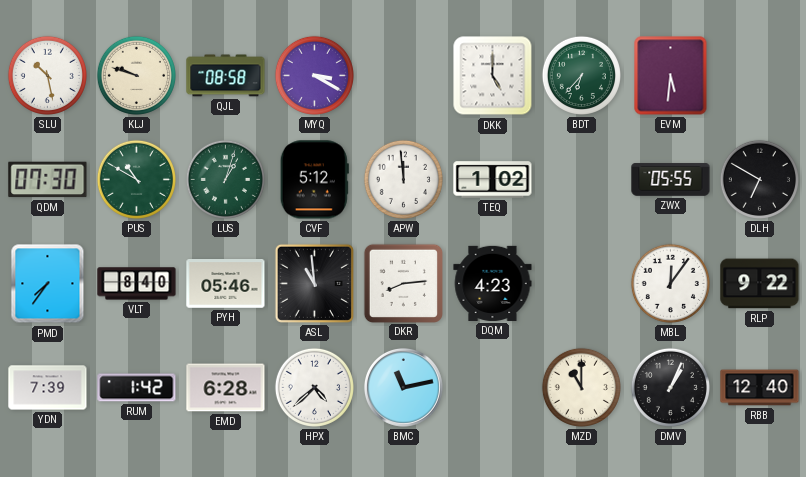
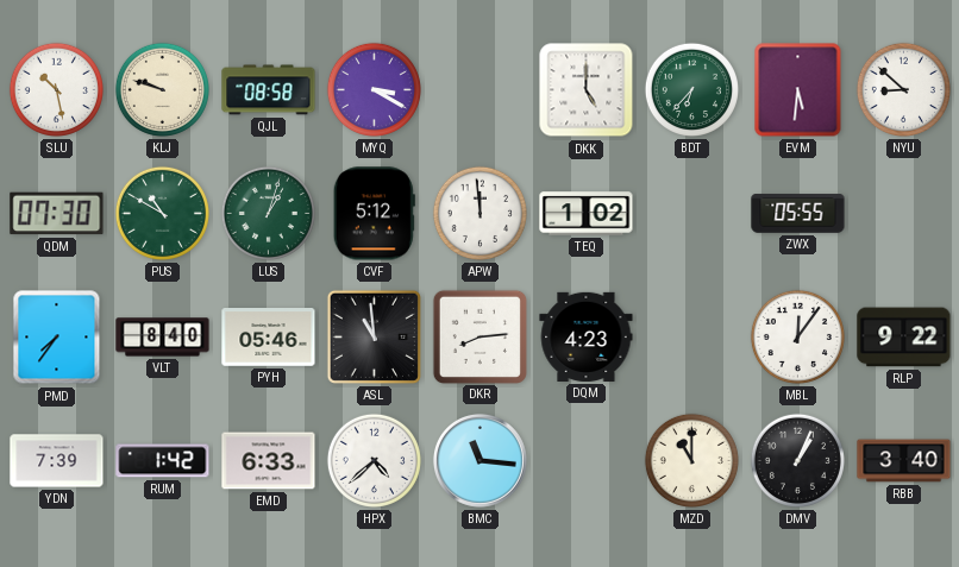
NYU: none -> 8:52
DLH: 6:50 -> none
EMD: 6:28 -> 6:33
BMC: 11:13 -> 11:16
RBB: 12:40 -> 3:40
